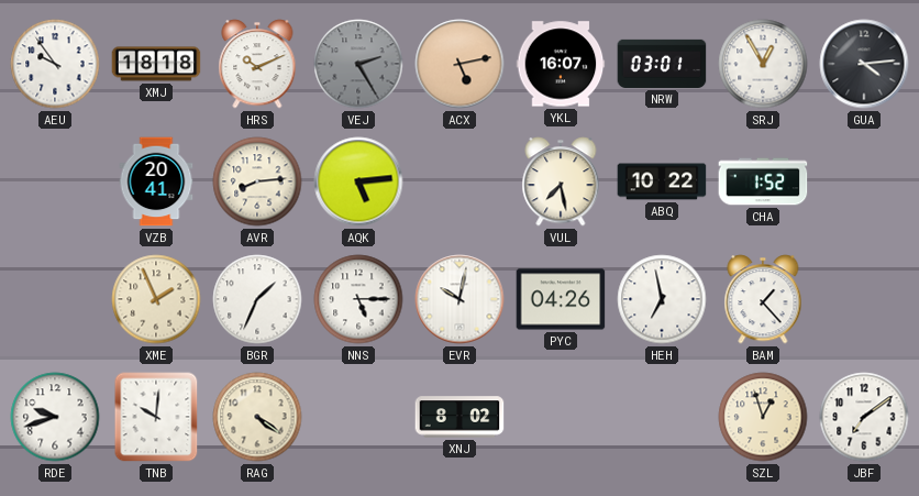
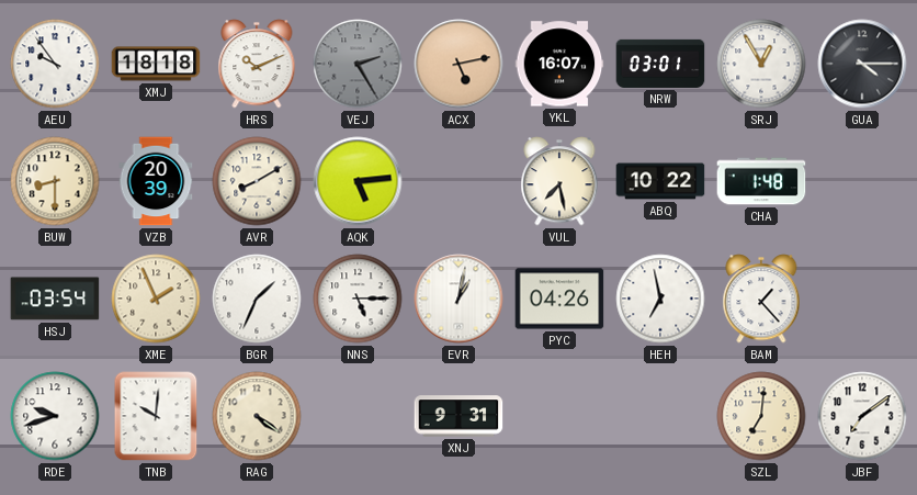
GUA: 4:14 -> 4:15
BUW: none -> 8:30
VZB: 20:41 -> 20:39
AVR: 8:14 -> 8:10
CHA: 1:52 -> 1:48
HSJ: none -> 03:54
EVR: 10:02 -> 1:02
XNJ: 8:02 -> 9:31
SZL: 12:57 -> 7:01
